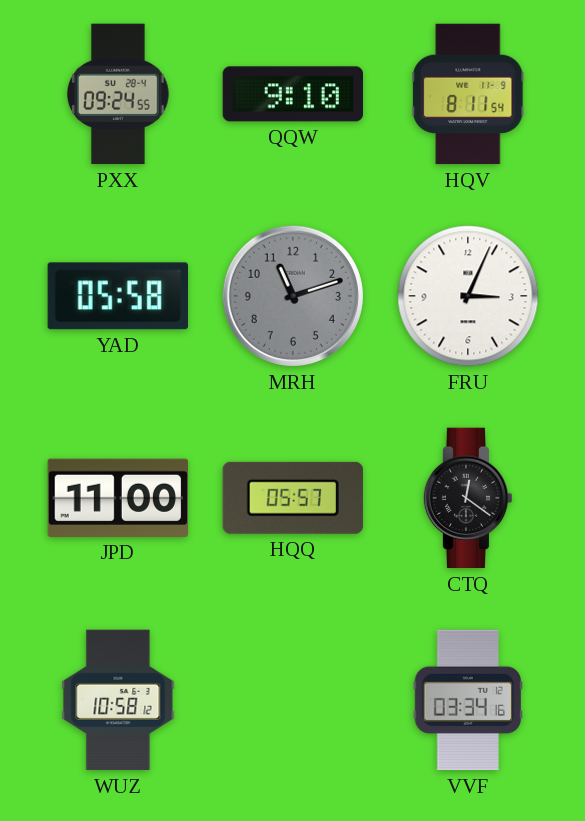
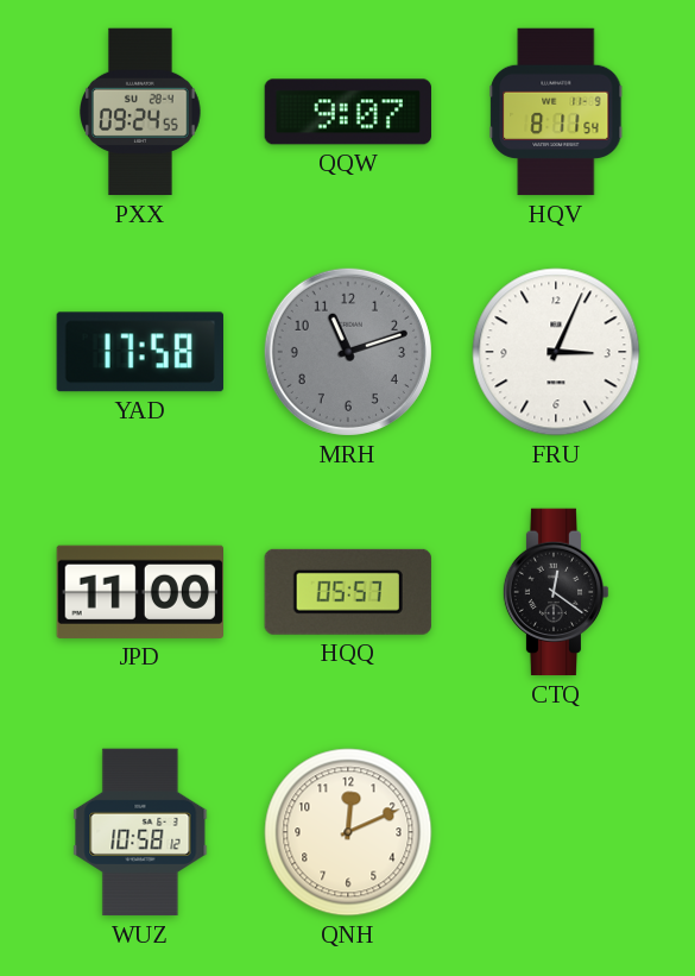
QQW: 9:10 -> 9:07
YAD: 05:58 -> 17:58
QNH: none -> 12:11
VVF: 03:34 -> none
